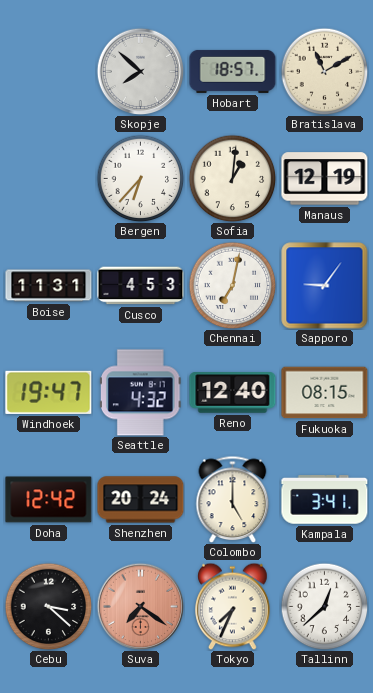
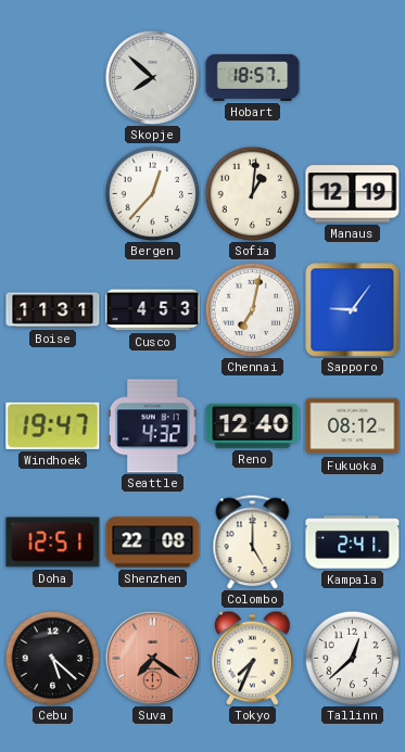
Bratislava: 11:10 -> none
Bergen: 6:37 -> 12:37
Fukuoka: 08:15 -> 08:12
Doha: 12:42 -> 12:51
Shenzhen: 20:24 -> 22:08
Kampala: 3:41 -> 2:41
Cebu: 3:22 -> 5:22
